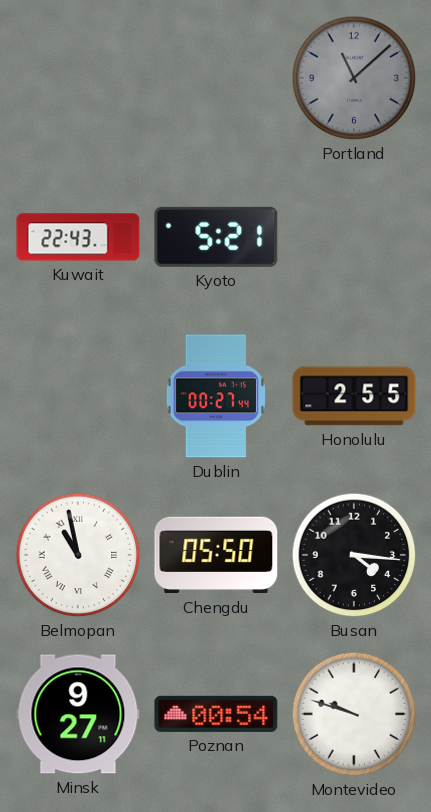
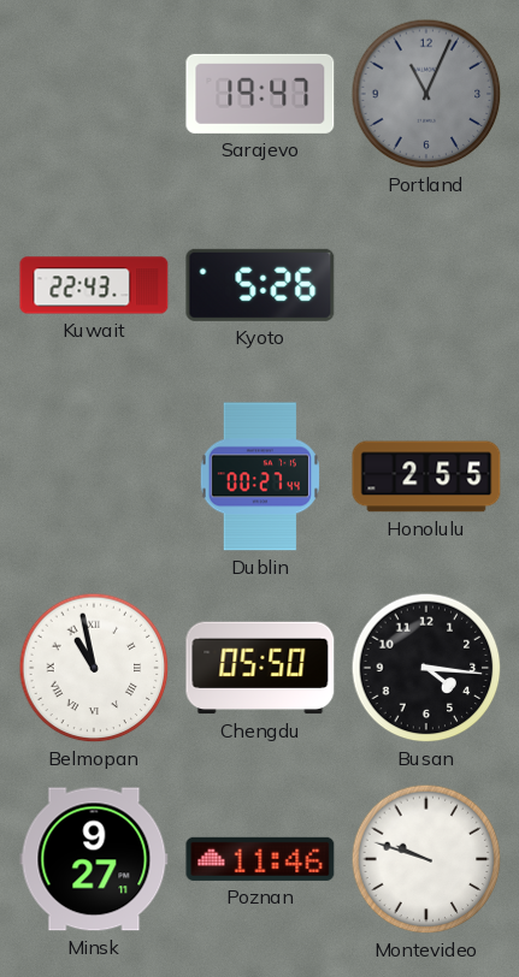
Sarajevo: none -> 19:47
Portland: 11:08 -> 11:04
Kyoto: 5:21 -> 5:26
Poznan: 00:54 -> 11:46
